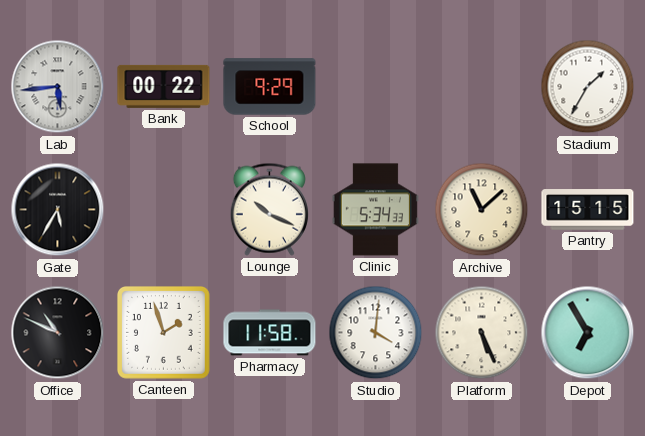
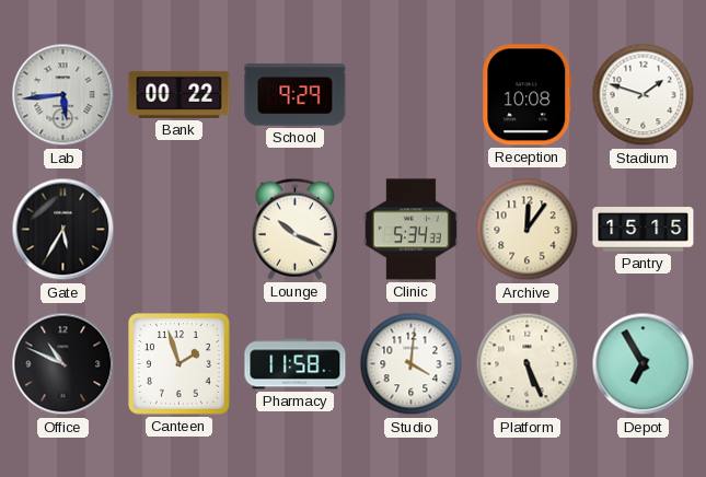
Reception: none -> 10:08
Stadium: 1:35 -> 1:48
Archive: 11:08 -> 12:06
